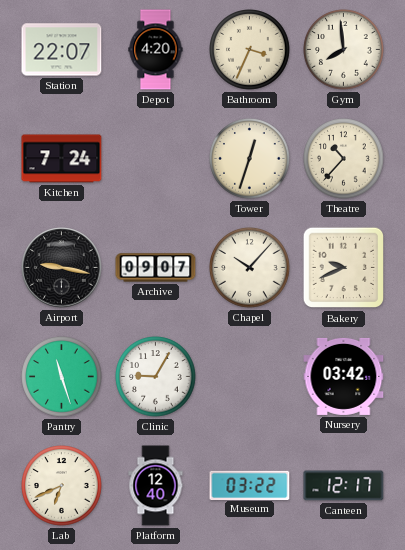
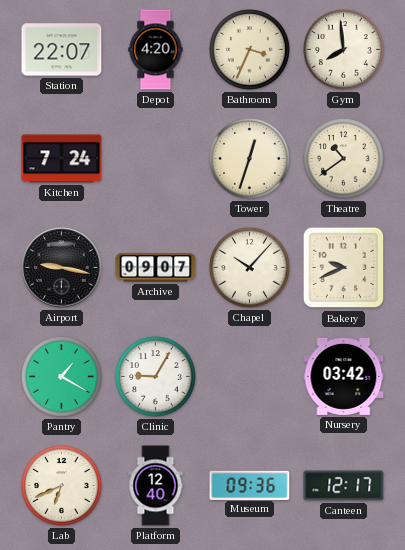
Theatre: 10:37 -> 10:39
Pantry: 11:27 -> 1:20
Museum: 03:22 -> 09:36
